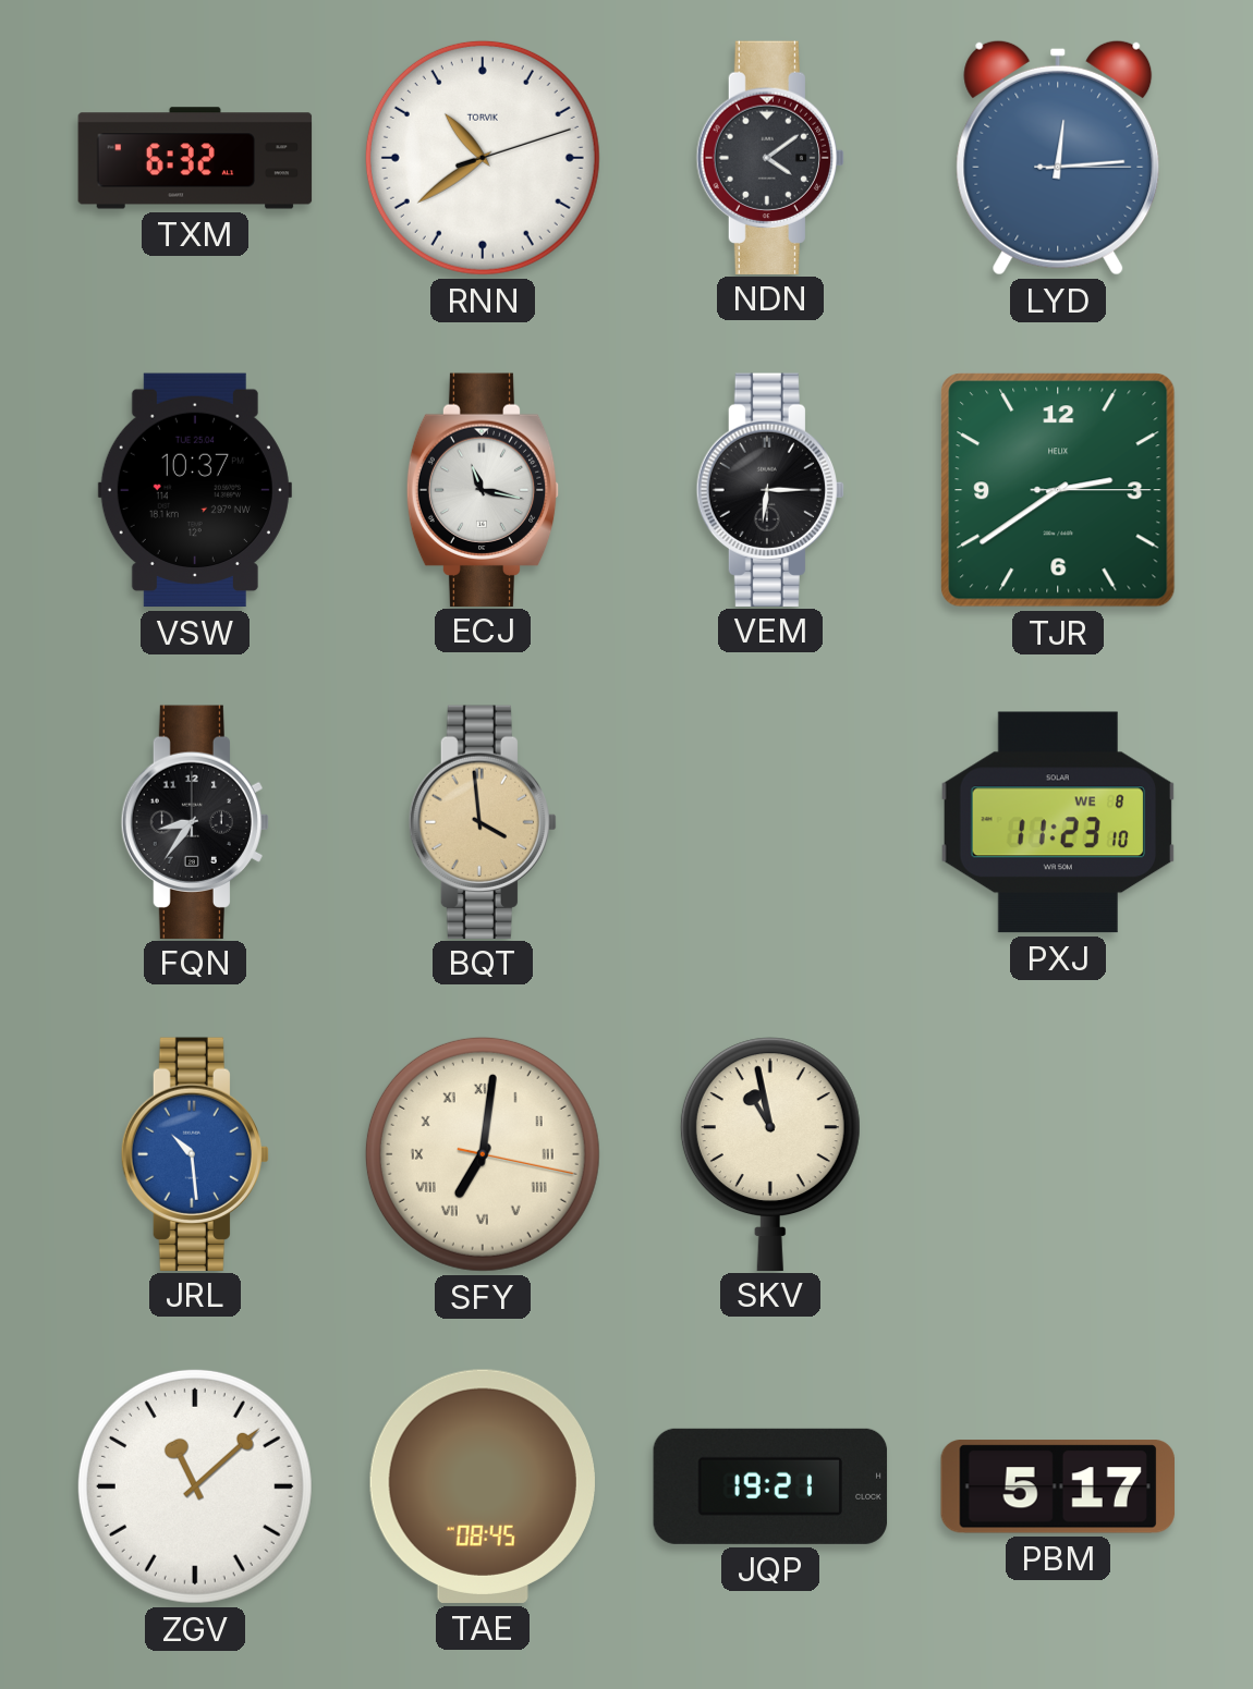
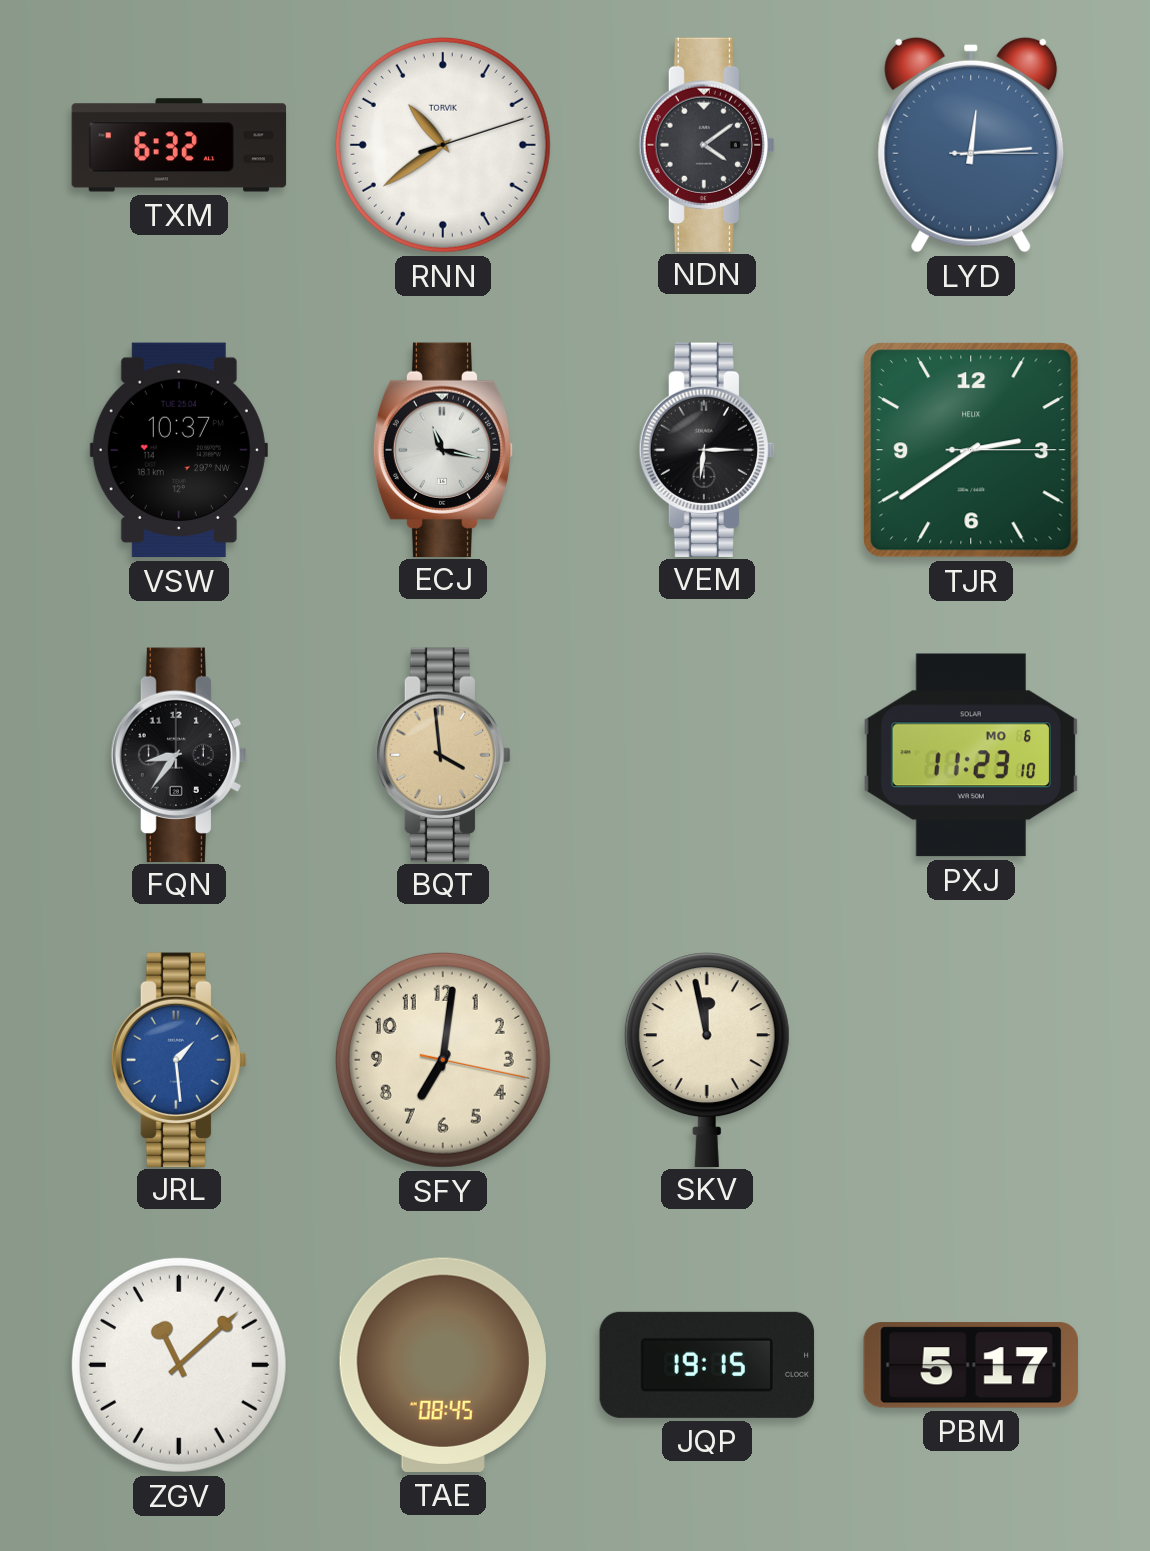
PXJ date: WE 8 -> MO 6
JRL: 10:29 -> 1:29
SFY numerals: Roman -> Arabic
SKV: 10:58 -> 11:58
JQP: 19:21 -> 19:15
